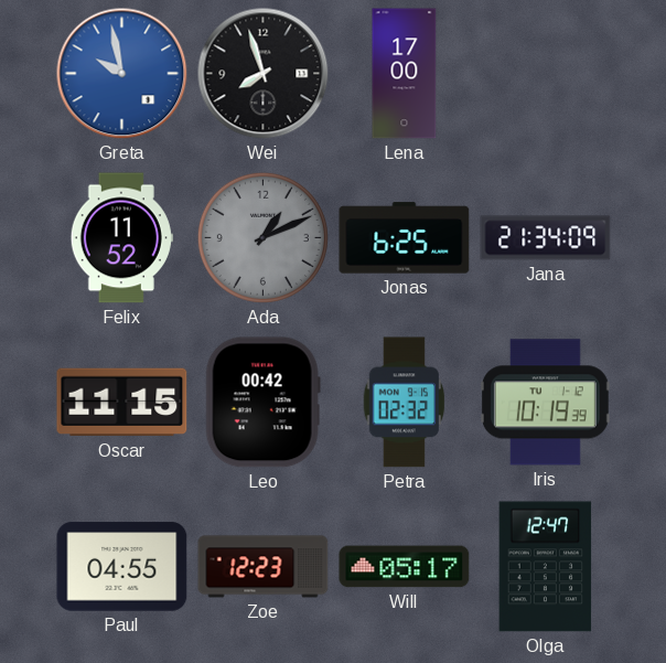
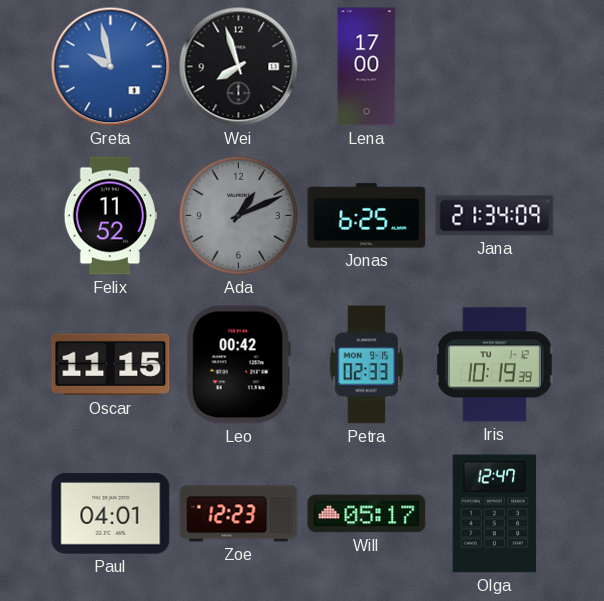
Petra: 02:32 -> 02:33
Paul: 04:55 -> 04:01
